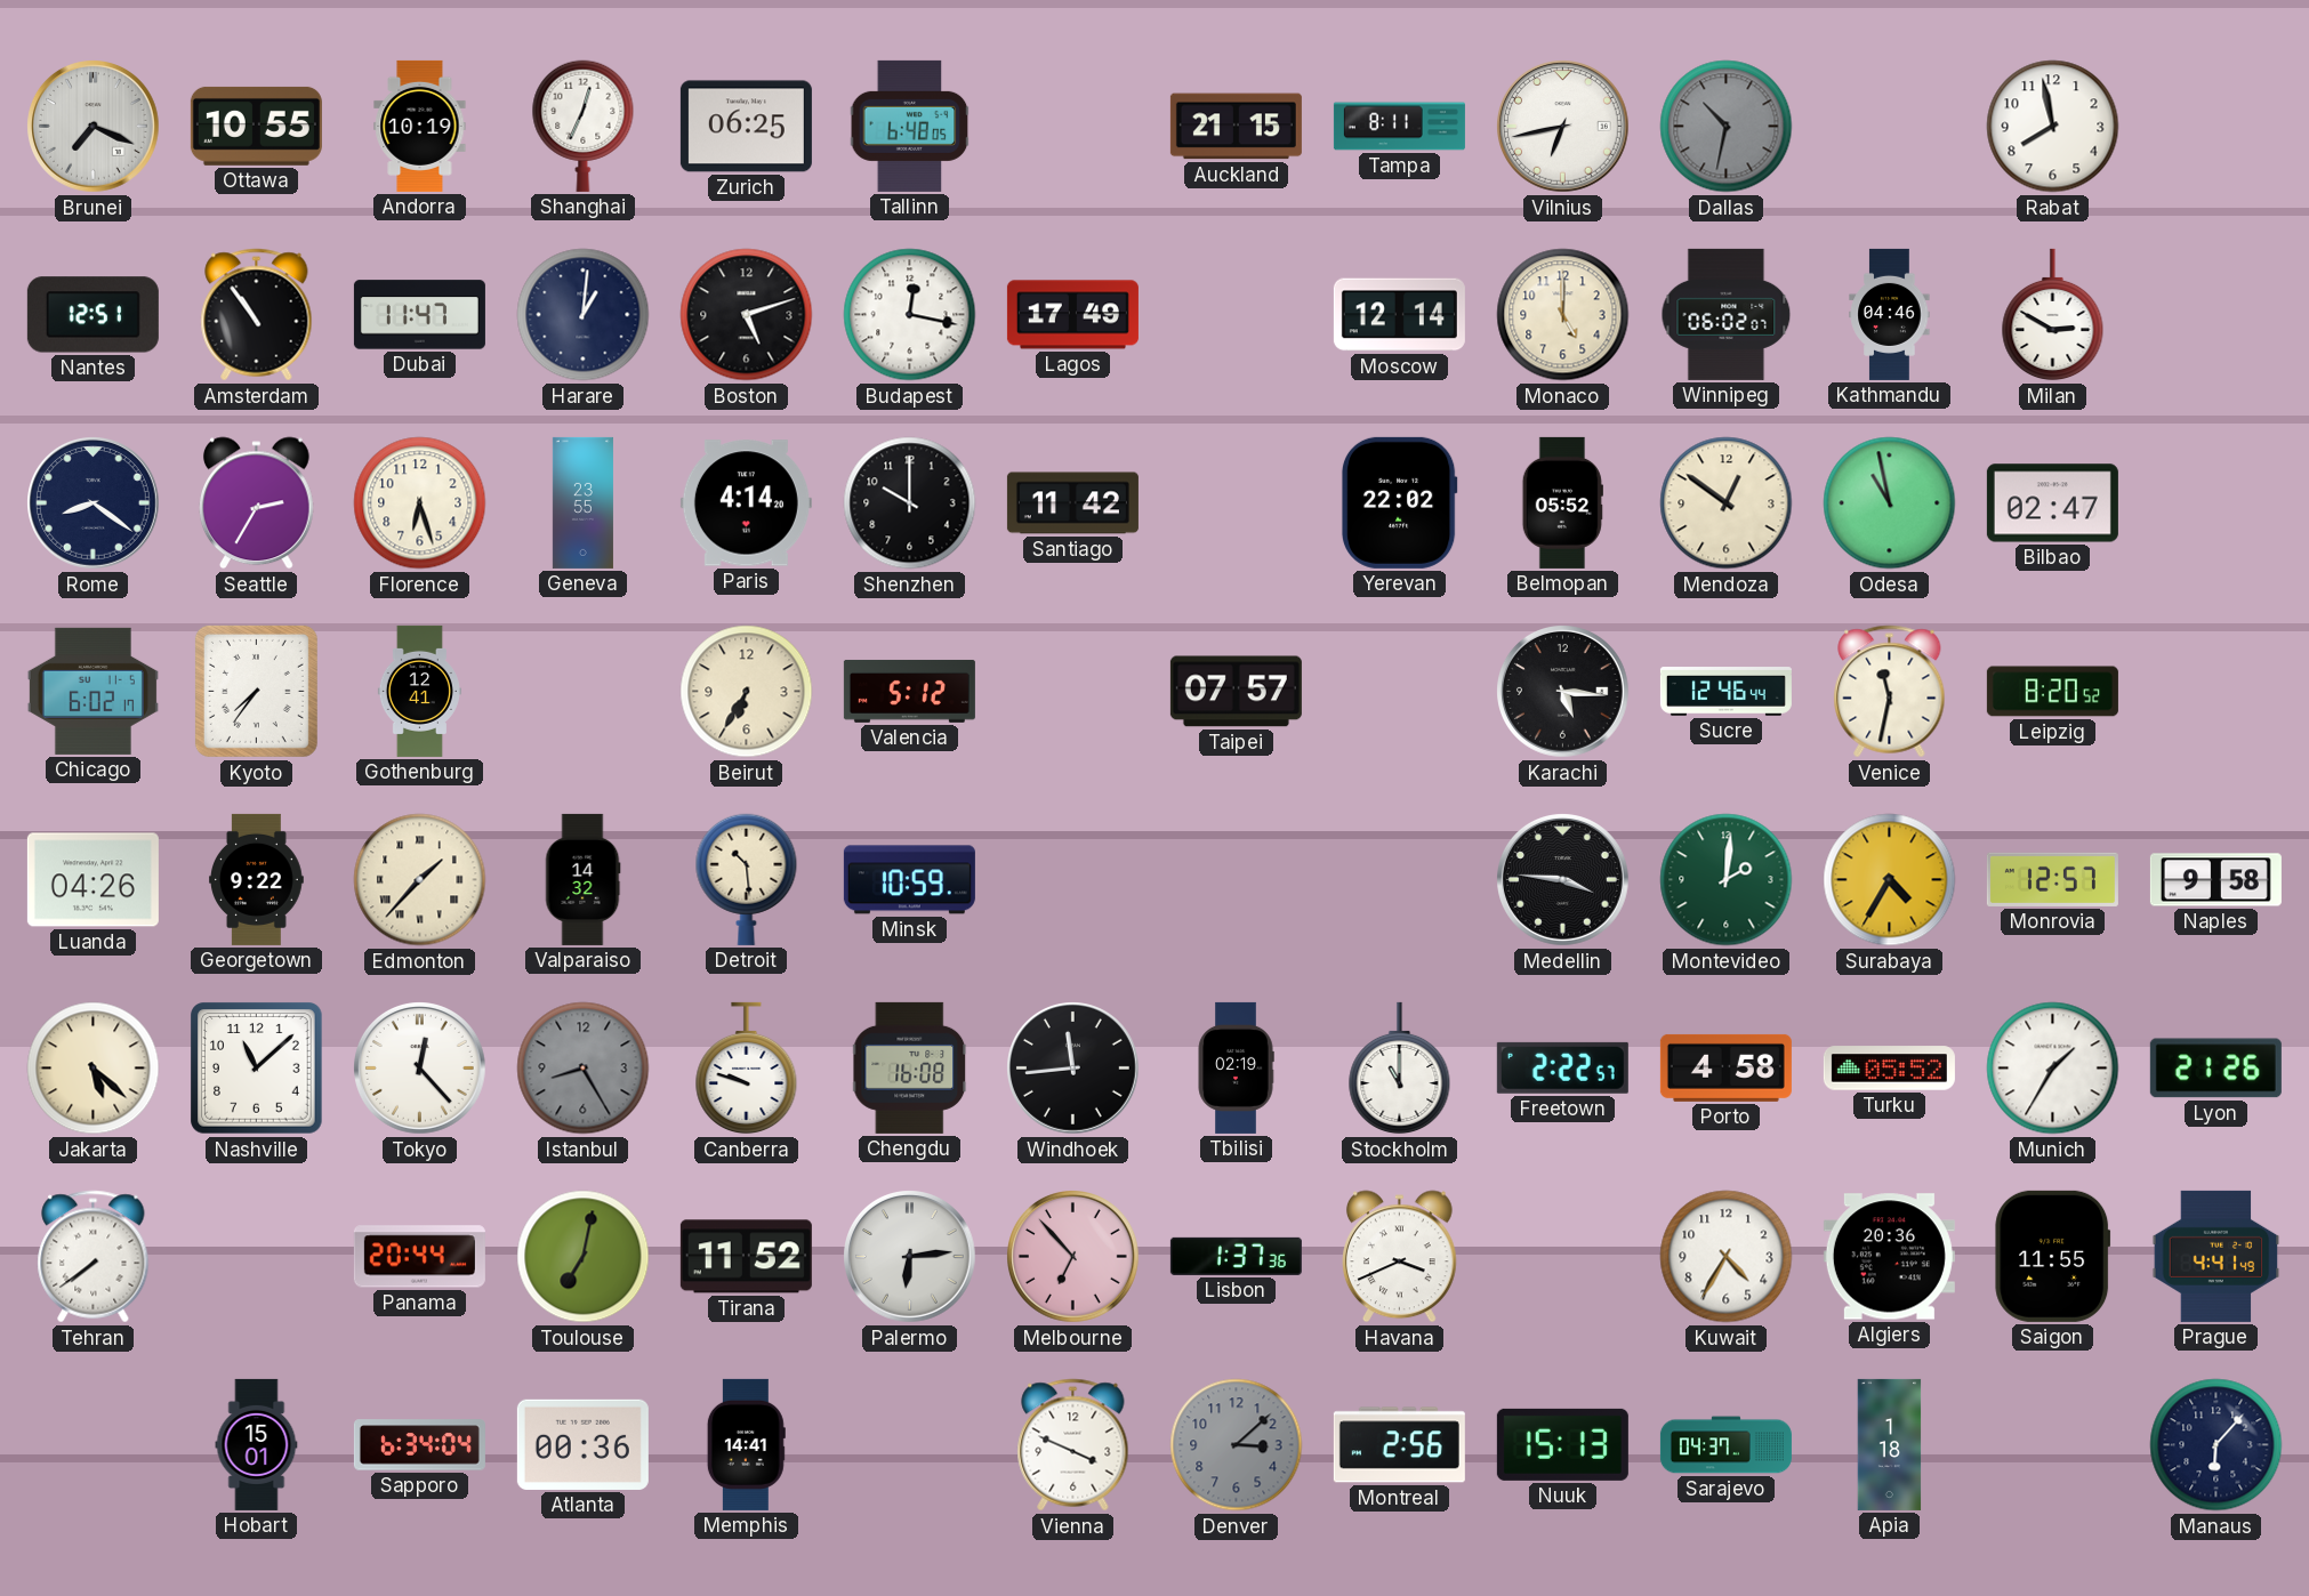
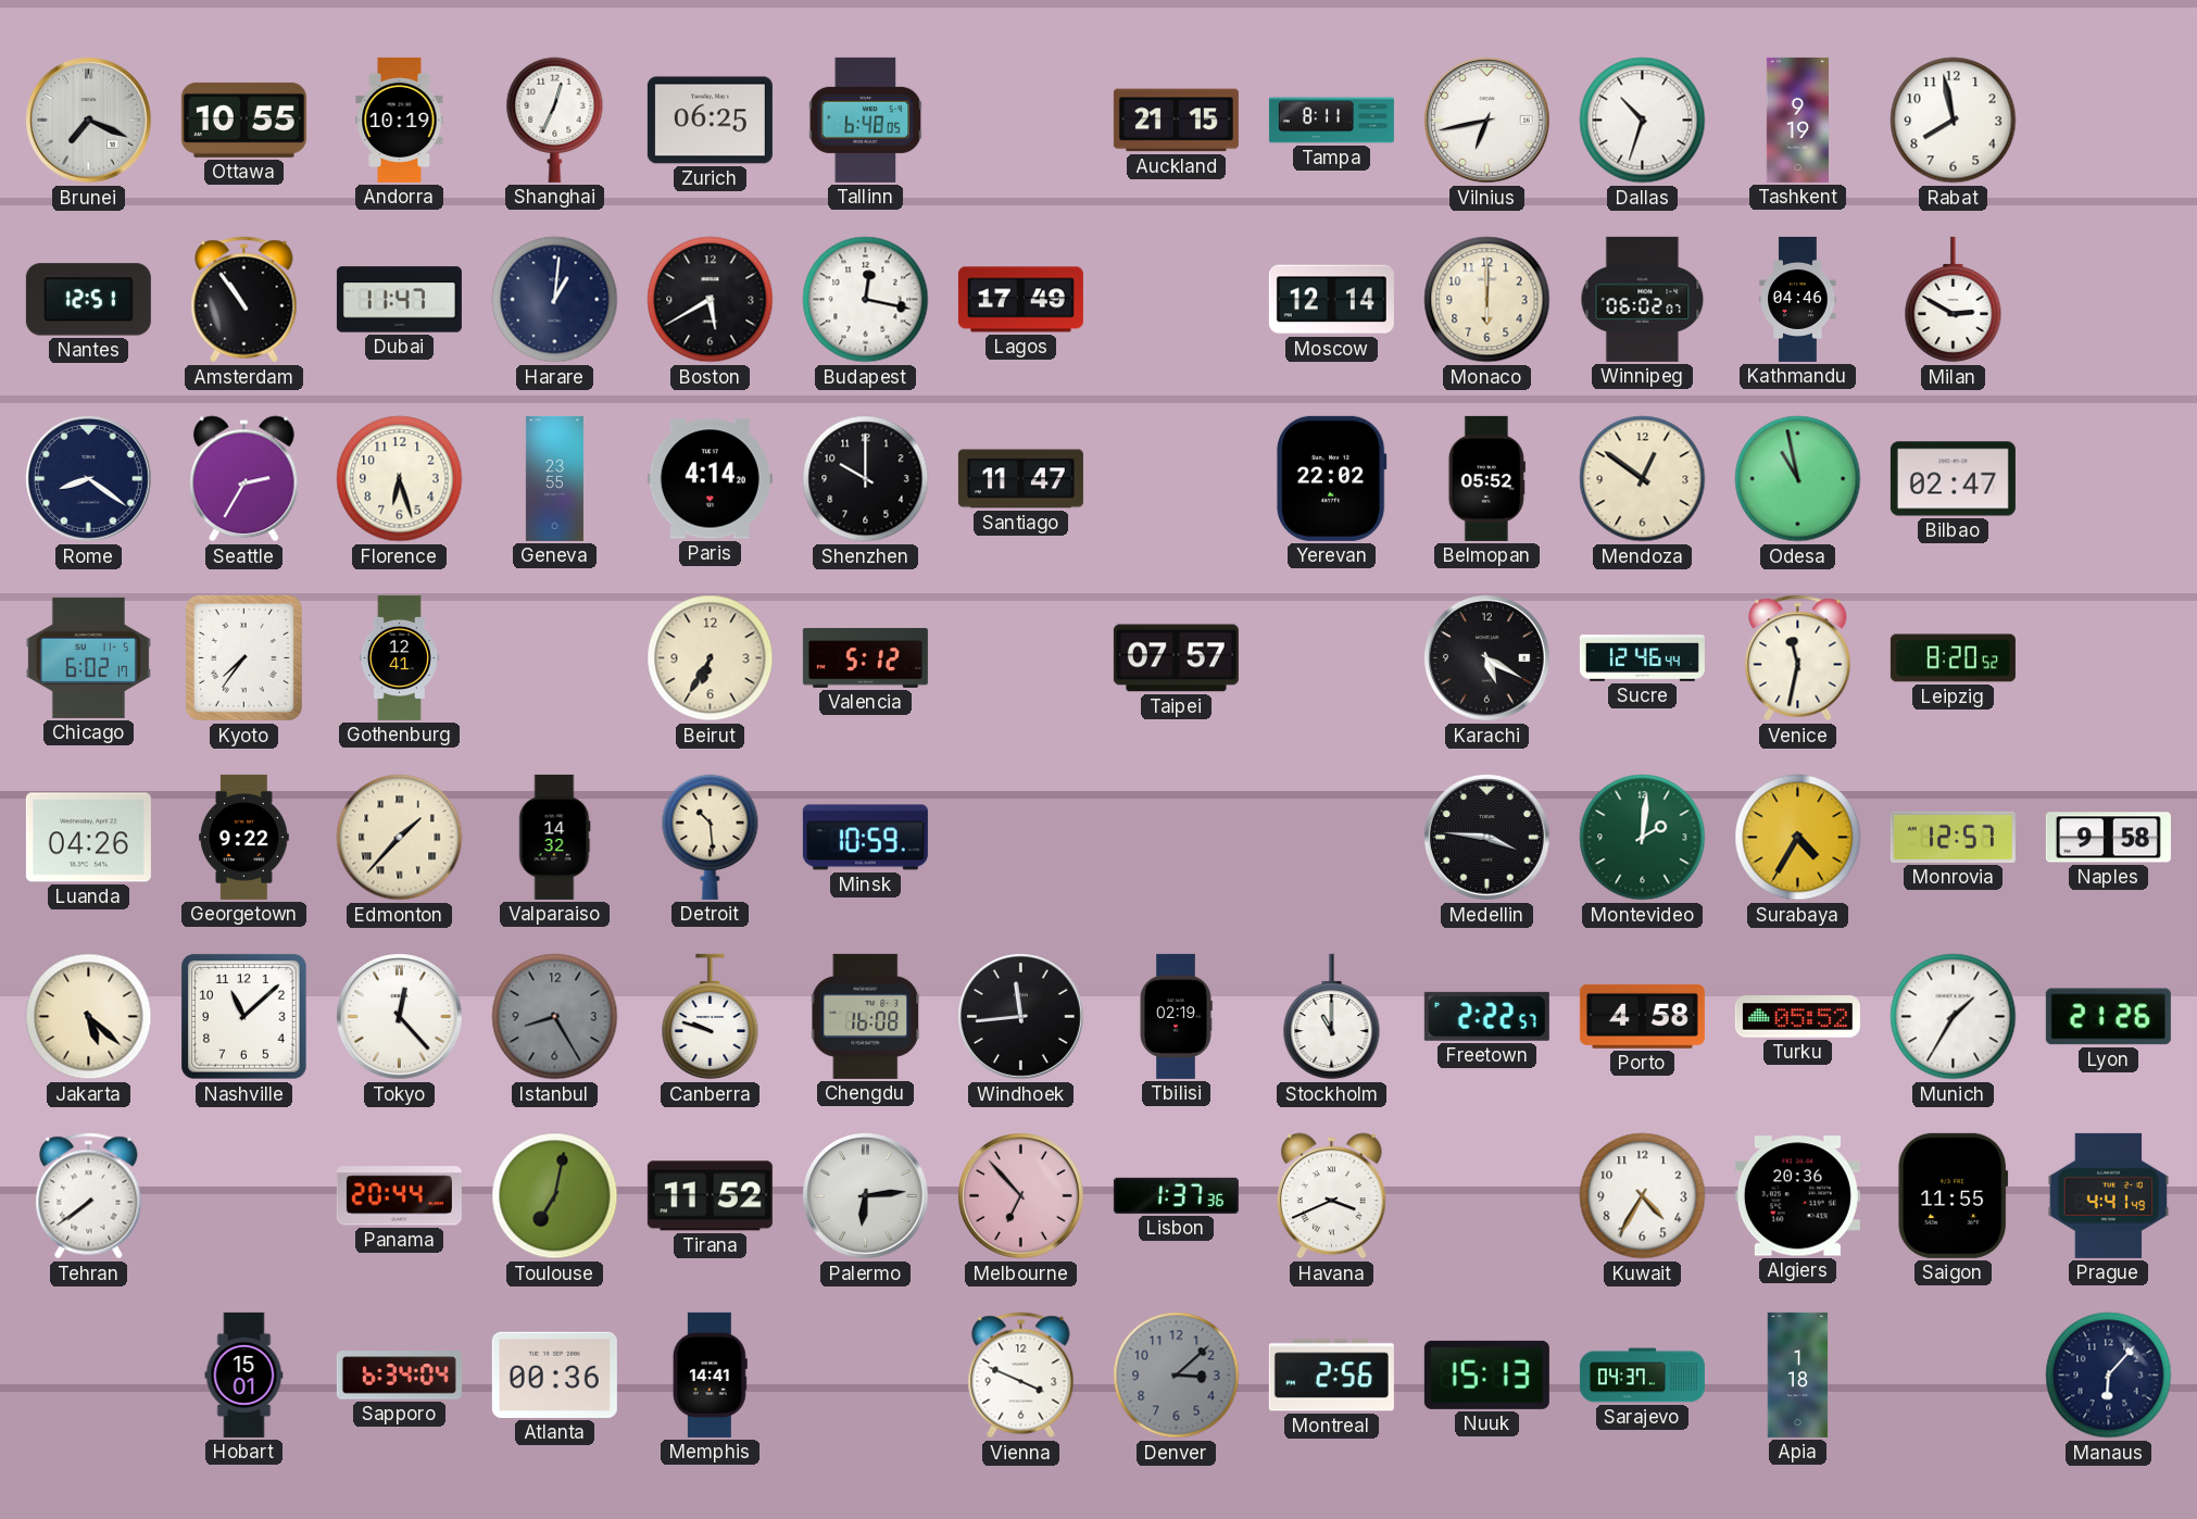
Dallas: 10:32 -> 10:33
Dallas dial: grey -> white
Tashkent: none -> 9:19
Boston: 5:12 -> 5:40
Monaco: 5:00 -> 6:00
Santiago: 11:42 -> 11:47
Karachi: 5:16 -> 5:20
